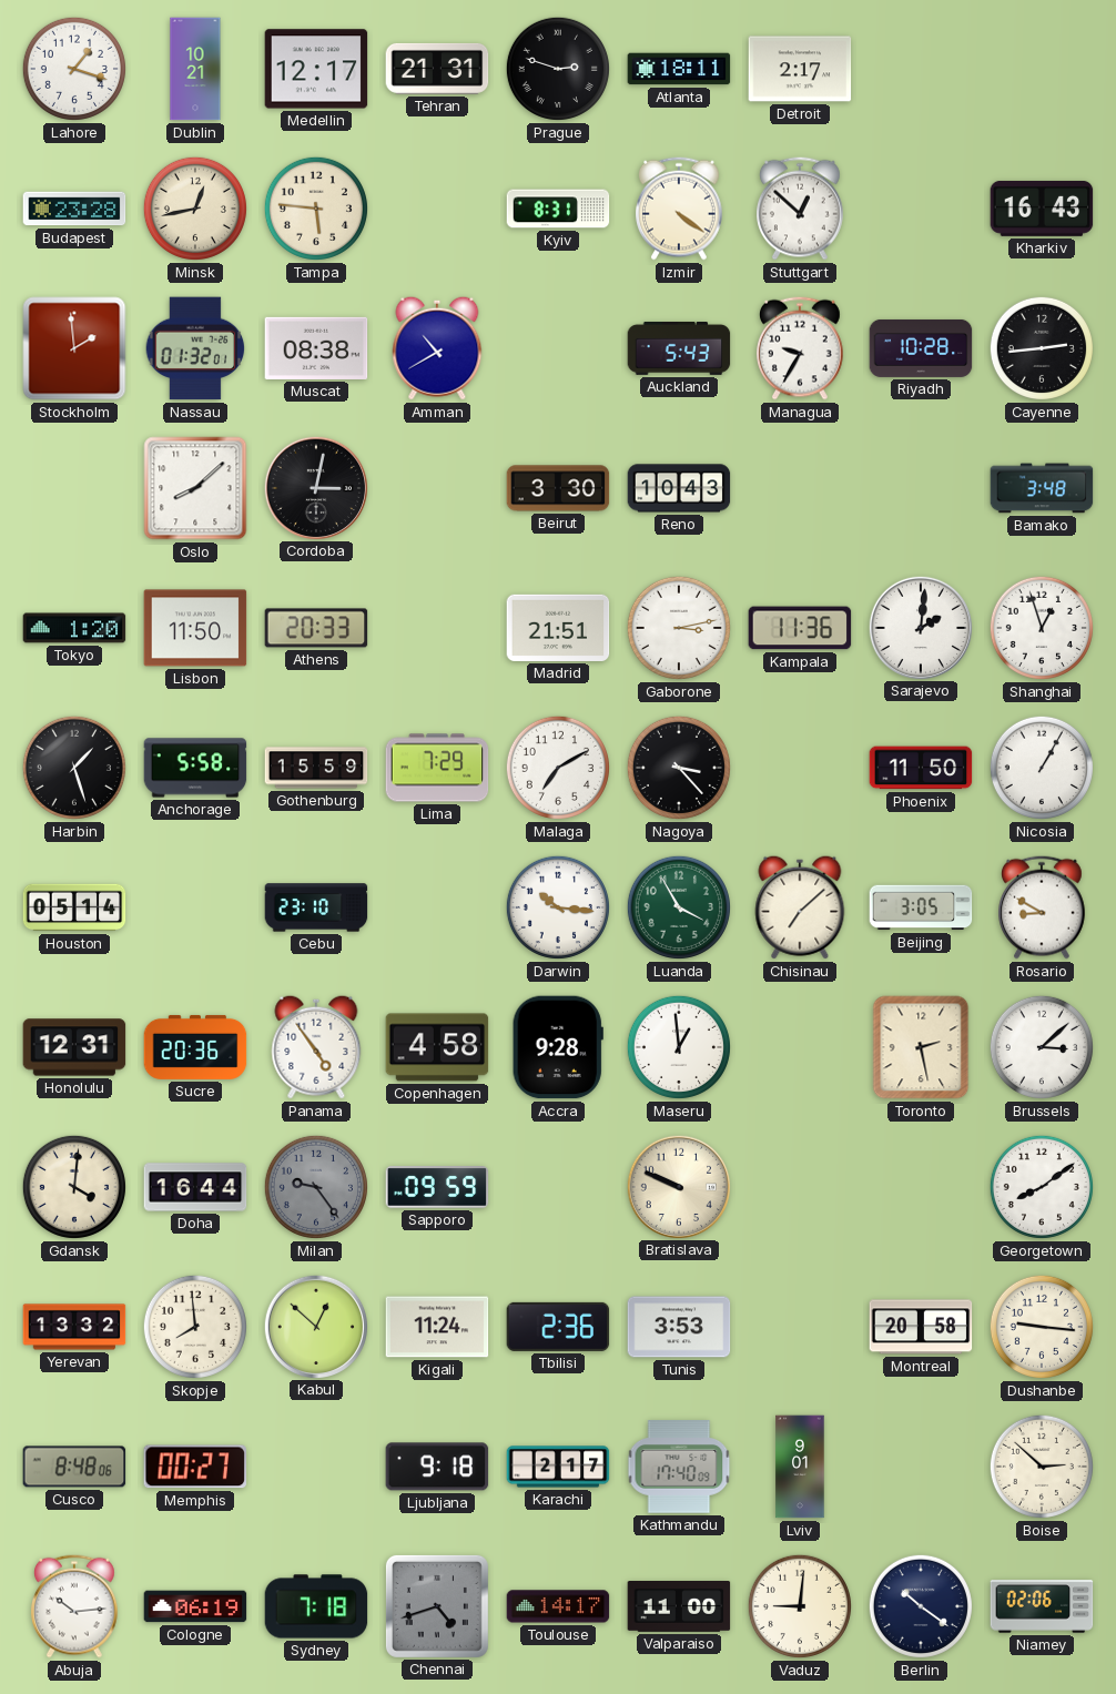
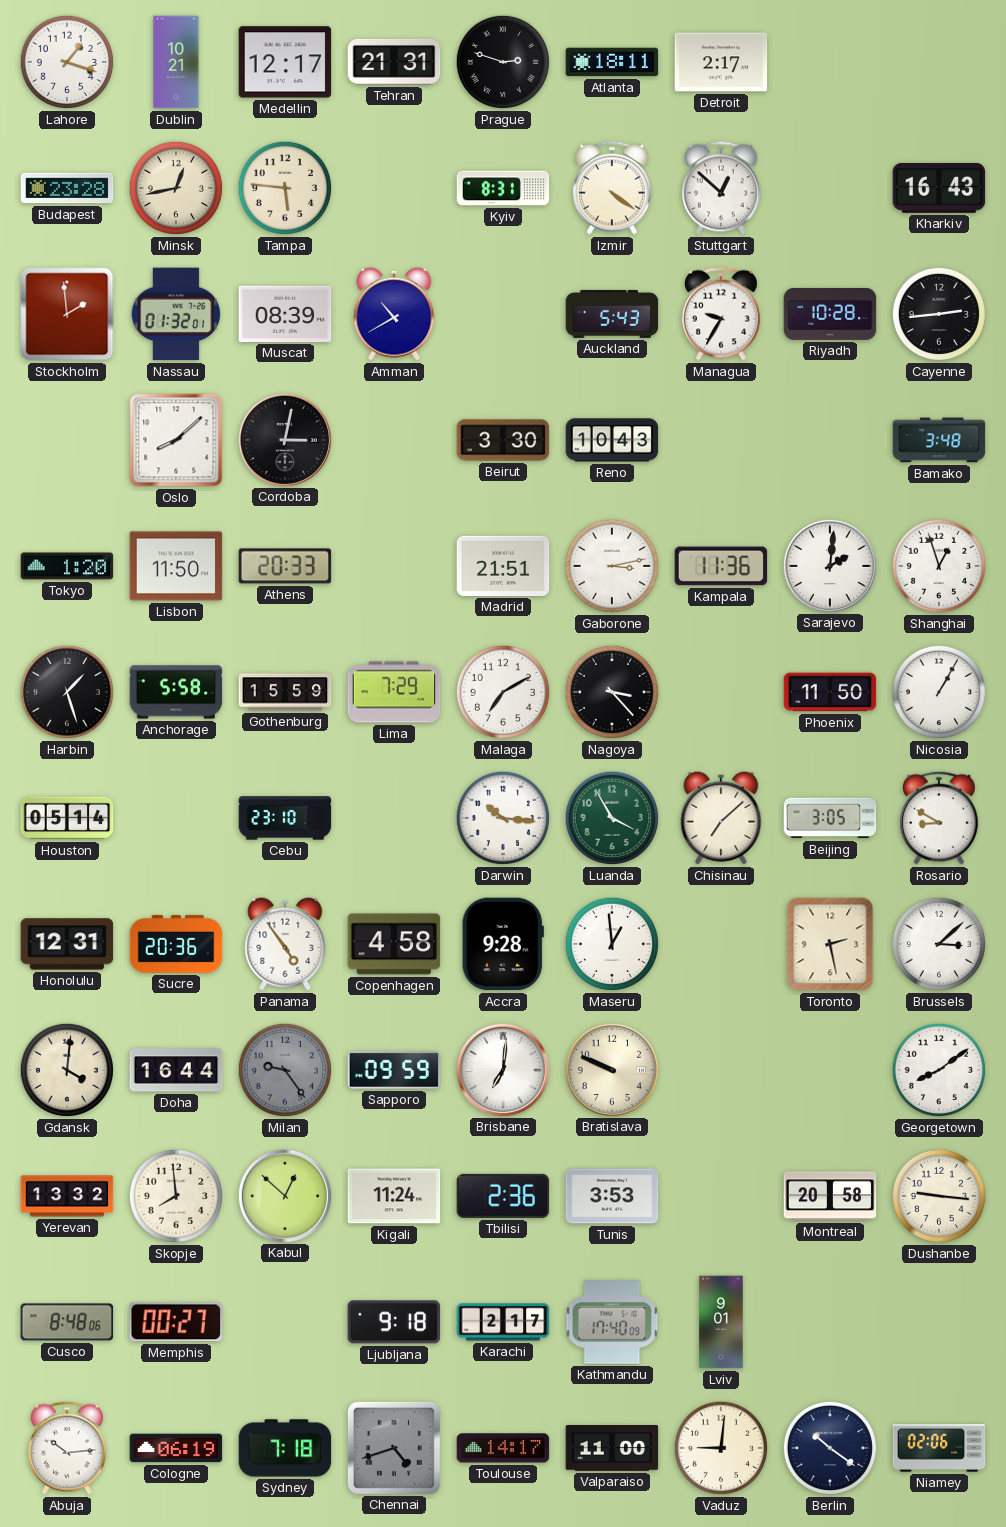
Muscat: 08:38 -> 08:39
Brisbane: none -> 7:01
Boise: 2:52 -> none
